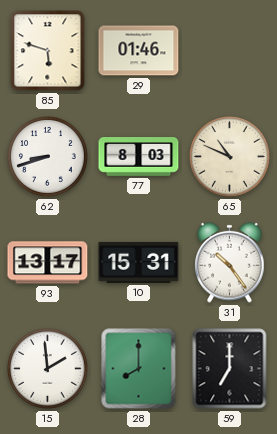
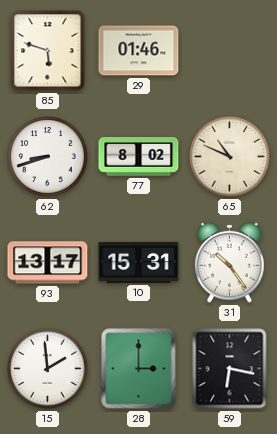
77: 8:03 -> 8:02
28: 8:00 -> 3:00
59: 7:00 -> 6:17
